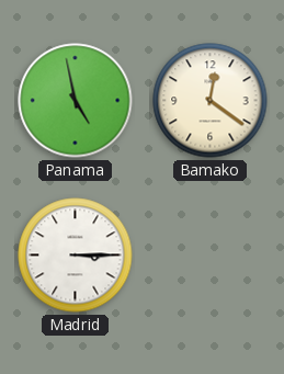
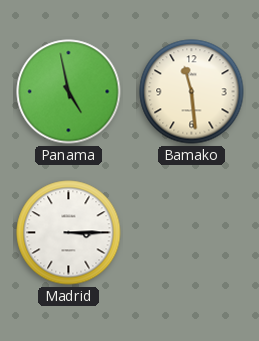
Bamako: 12:21 -> 11:29
